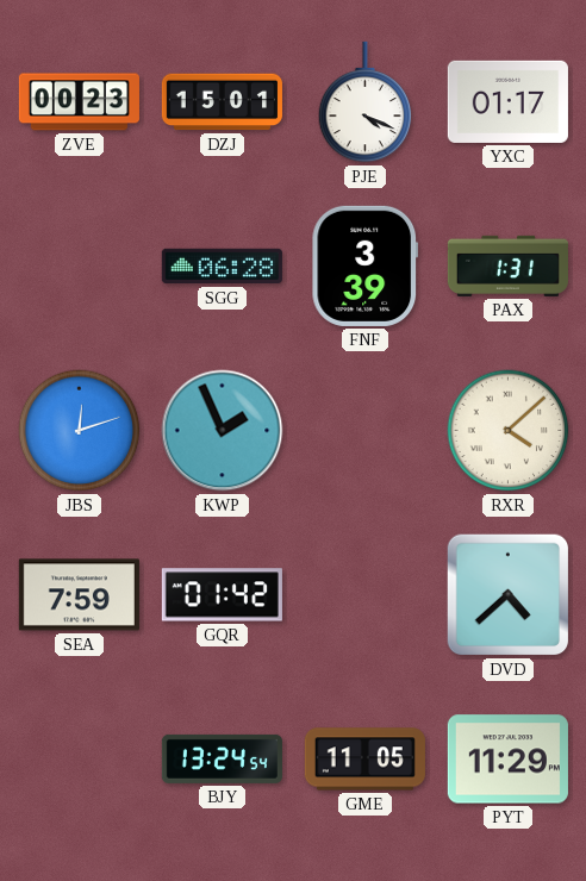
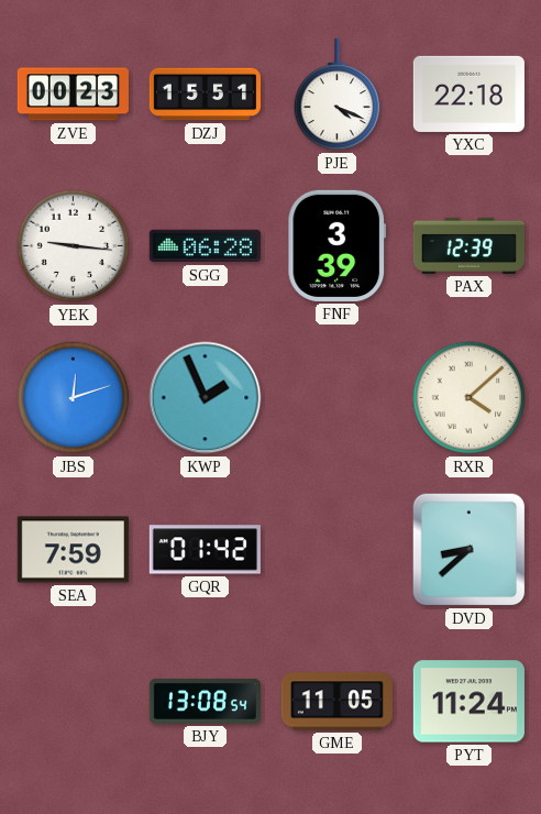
DZJ: 15:01 -> 15:51
YXC: 01:17 -> 22:18
YEK: none -> 9:16
PAX: 1:31 -> 12:39
DVD: 4:38 -> 8:38
BJY: 13:24 -> 13:08
PYT: 11:29 -> 11:24
